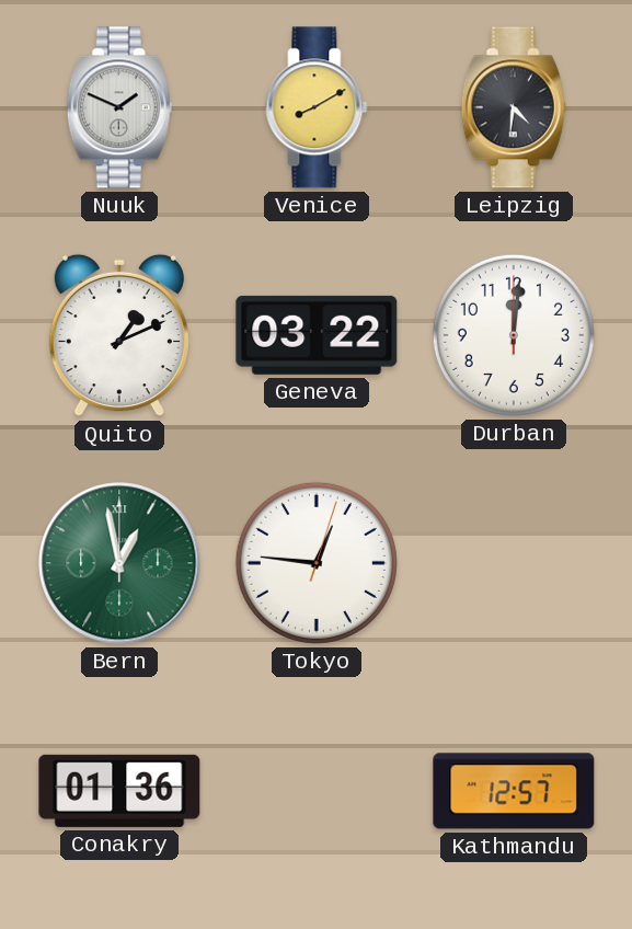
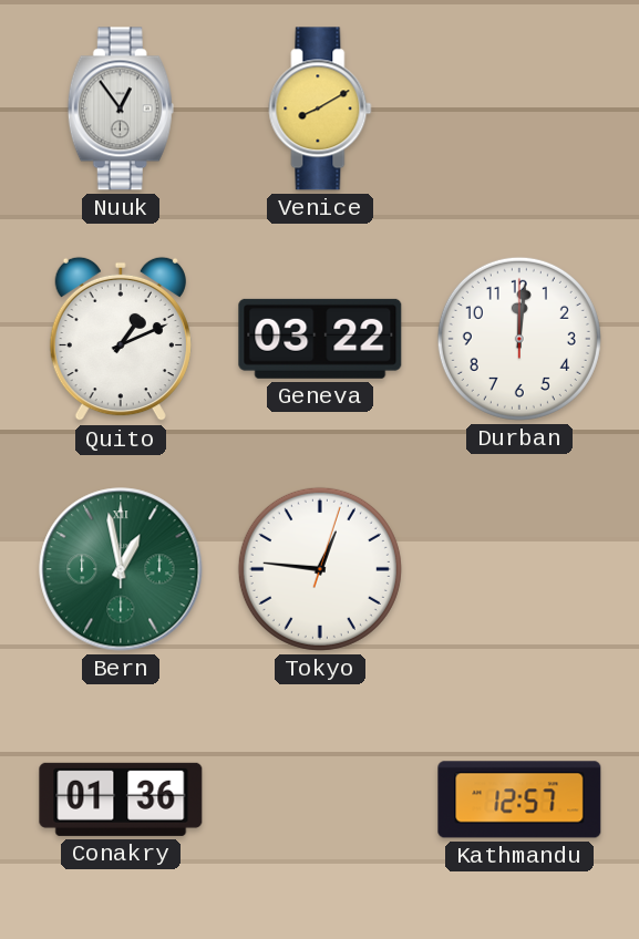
Nuuk: 1:49 -> 12:54
Leipzig: 4:31 -> none
